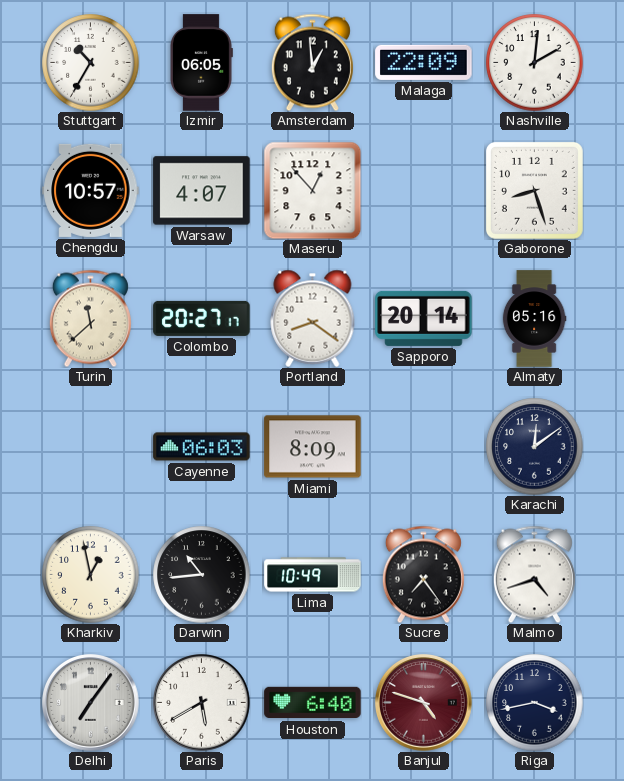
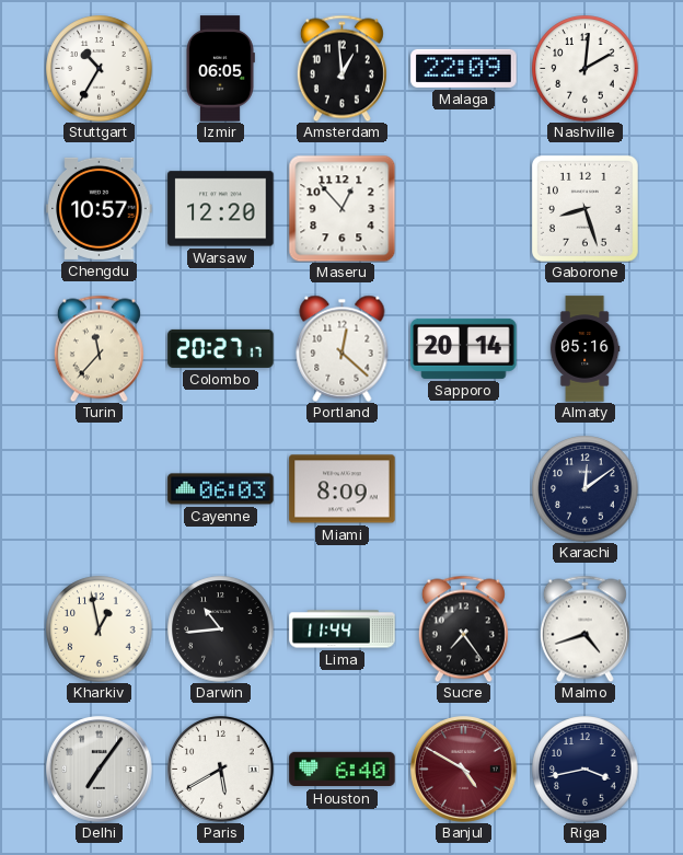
Warsaw: 4:07 -> 12:20
Turin: 11:38 -> 11:37
Portland: 8:21 -> 12:22
Lima: 10:49 -> 11:44
Banjul: 4:48 -> 4:50
